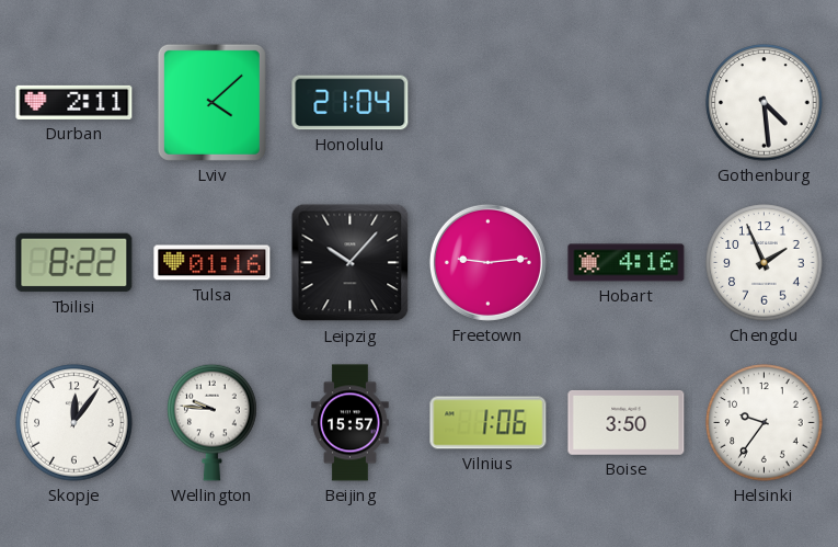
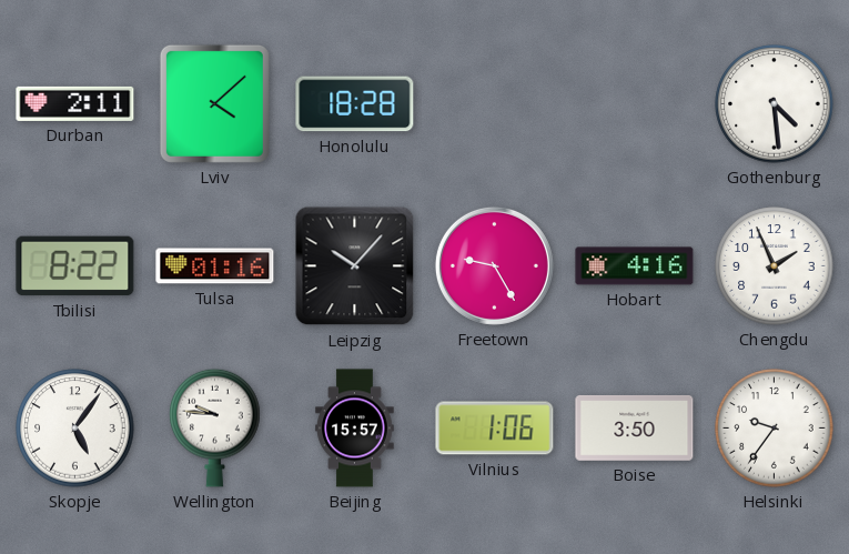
Honolulu: 21:04 -> 18:28
Freetown: 9:14 -> 9:25
Skopje: 12:06 -> 5:06
